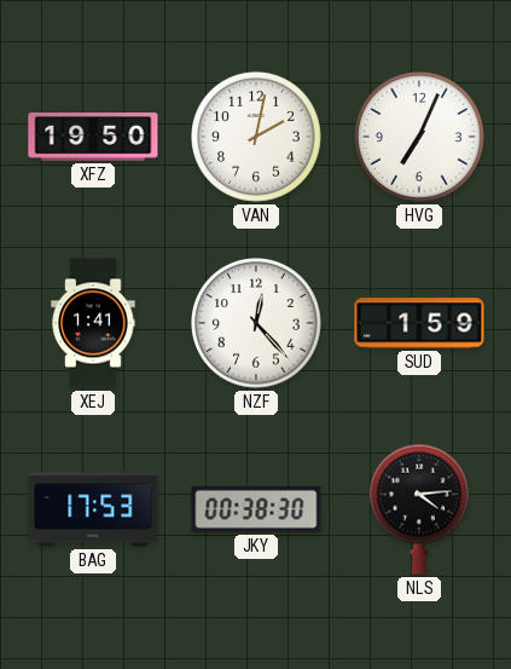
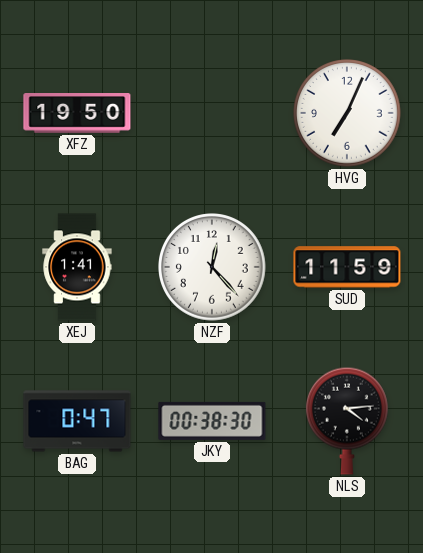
VAN: 2:02 -> none
SUD: 1:59 -> 11:59
BAG: 17:53 -> 0:47
